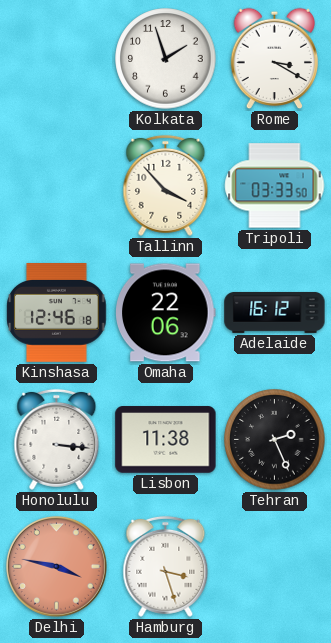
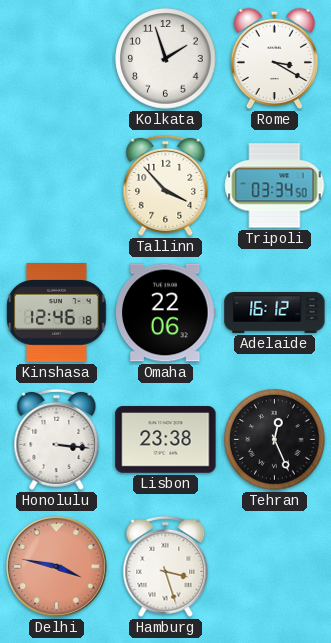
Tripoli: 03:33 -> 03:34
Lisbon: 11:38 -> 23:38
Tehran: 2:26 -> 12:26
